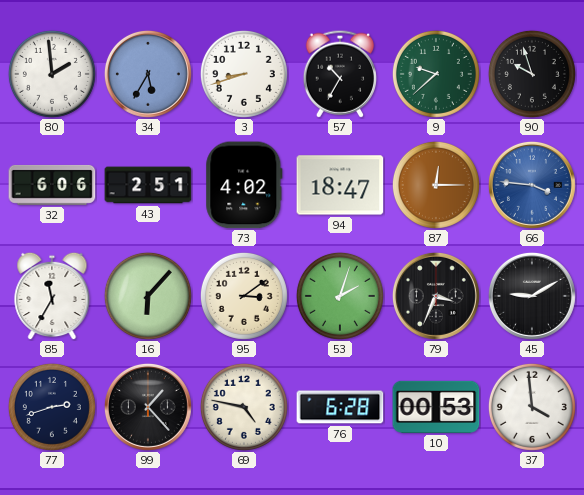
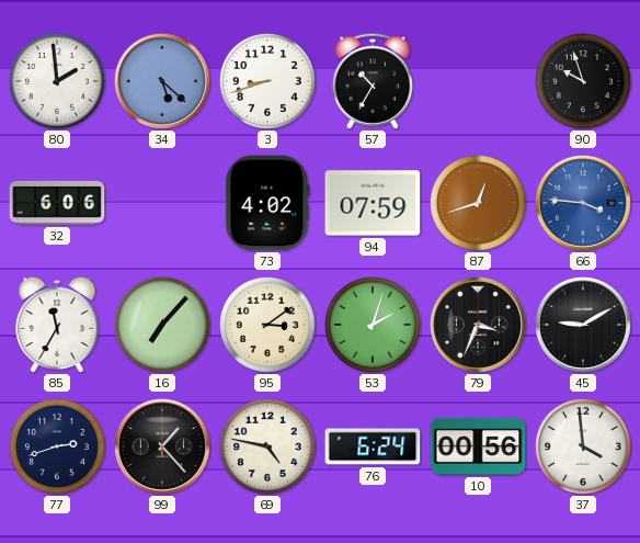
34: 5:35 -> 5:22
9: 9:38 -> none
43: 2:51 -> none
94: 18:47 -> 07:59
87: 12:15 -> 12:42
16: 6:07 -> 7:07
76: 6:28 -> 6:24
10: 00:53 -> 00:56
